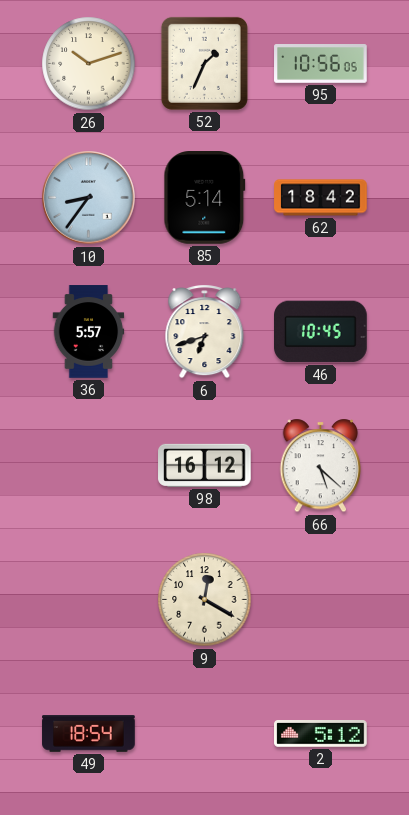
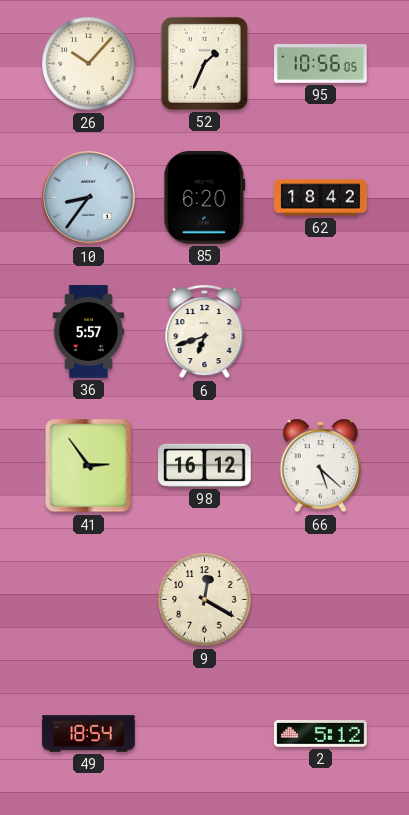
26: 10:12 -> 10:07
85: 5:14 -> 6:20
46: 10:45 -> none
41: none -> 2:54
